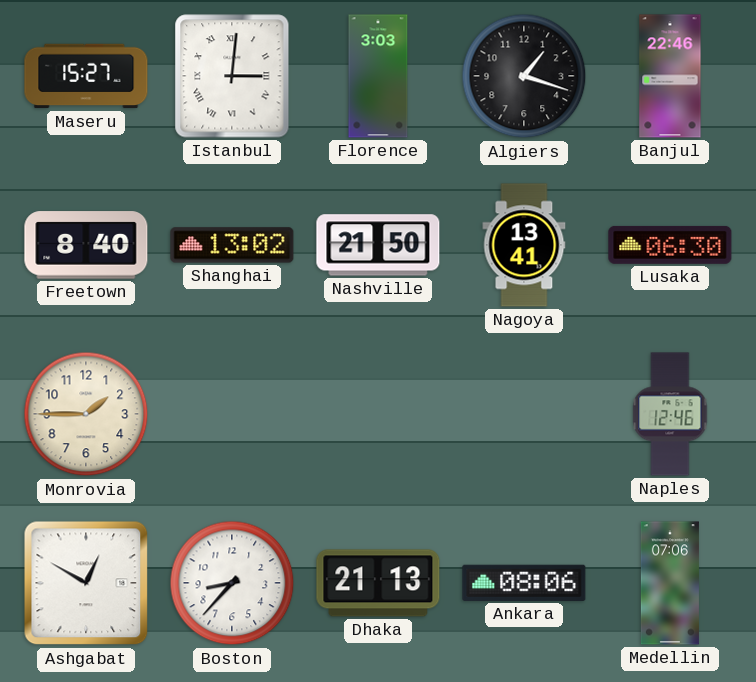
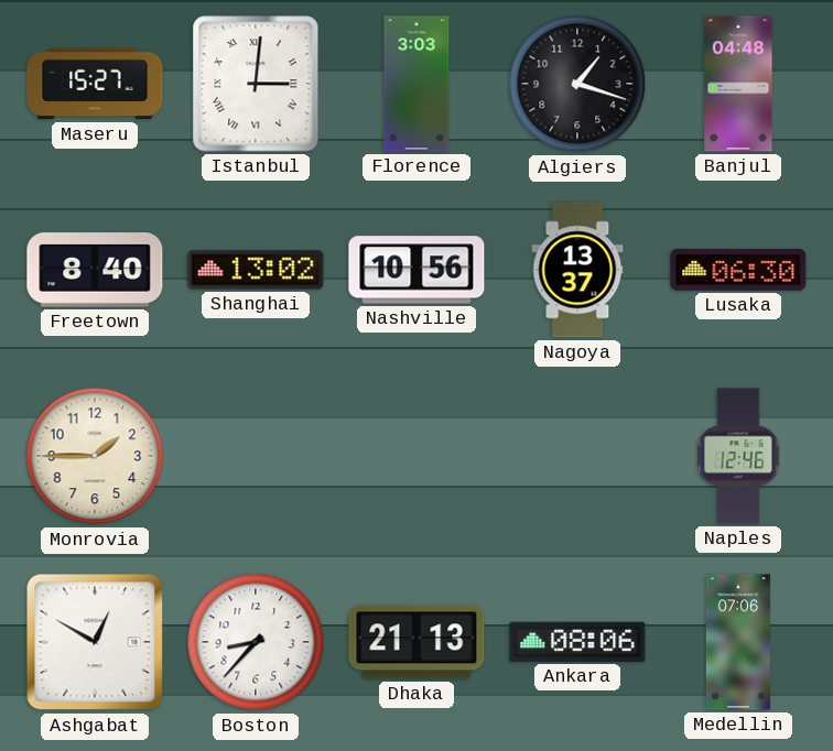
Banjul: 22:46 -> 04:48
Nashville: 21:50 -> 10:56
Nagoya: 13:41 -> 13:37
